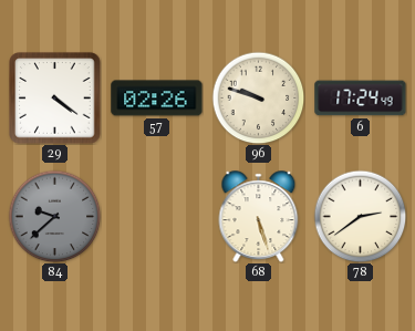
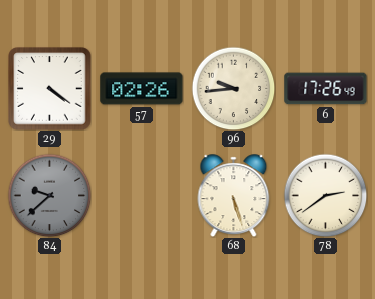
96: 9:48 -> 9:44
6: 17:24 -> 17:26
